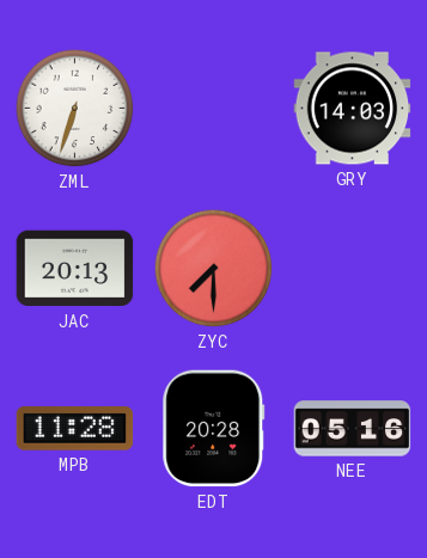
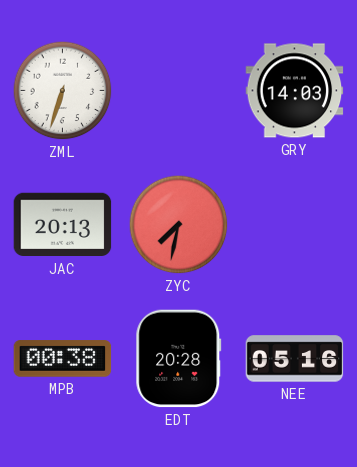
ZYC: 7:30 -> 7:32
MPB: 11:28 -> 00:38
